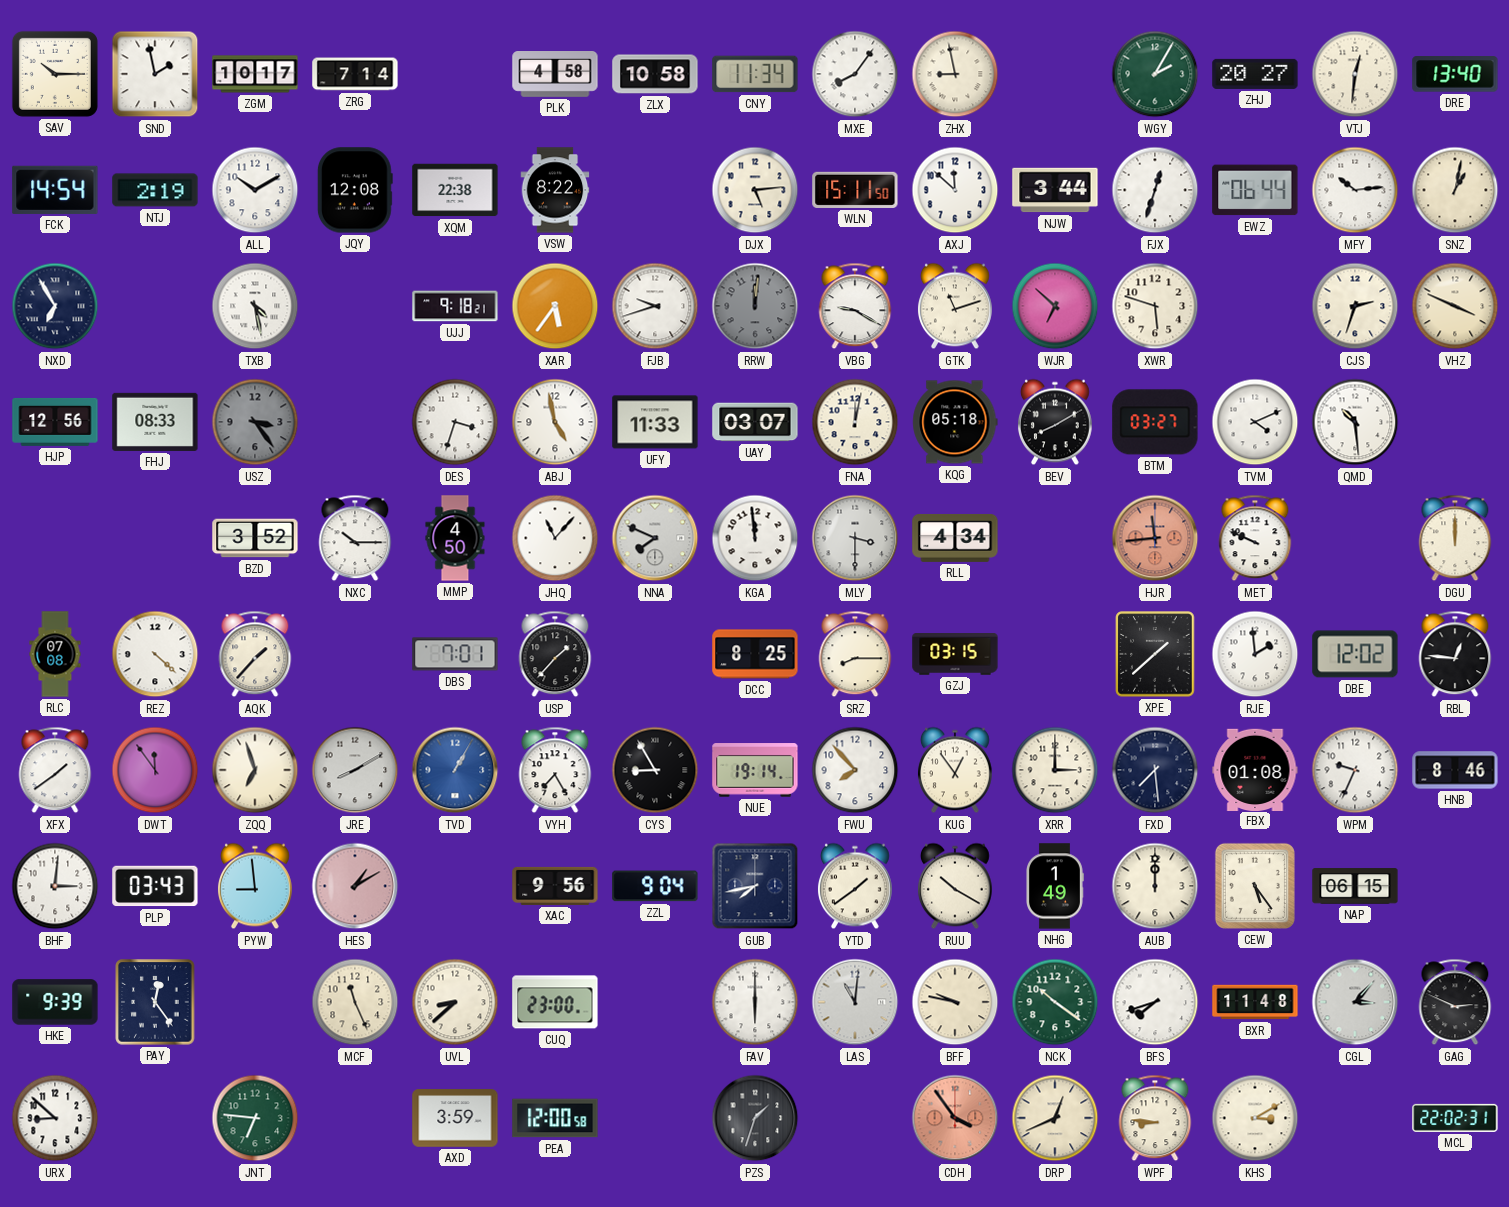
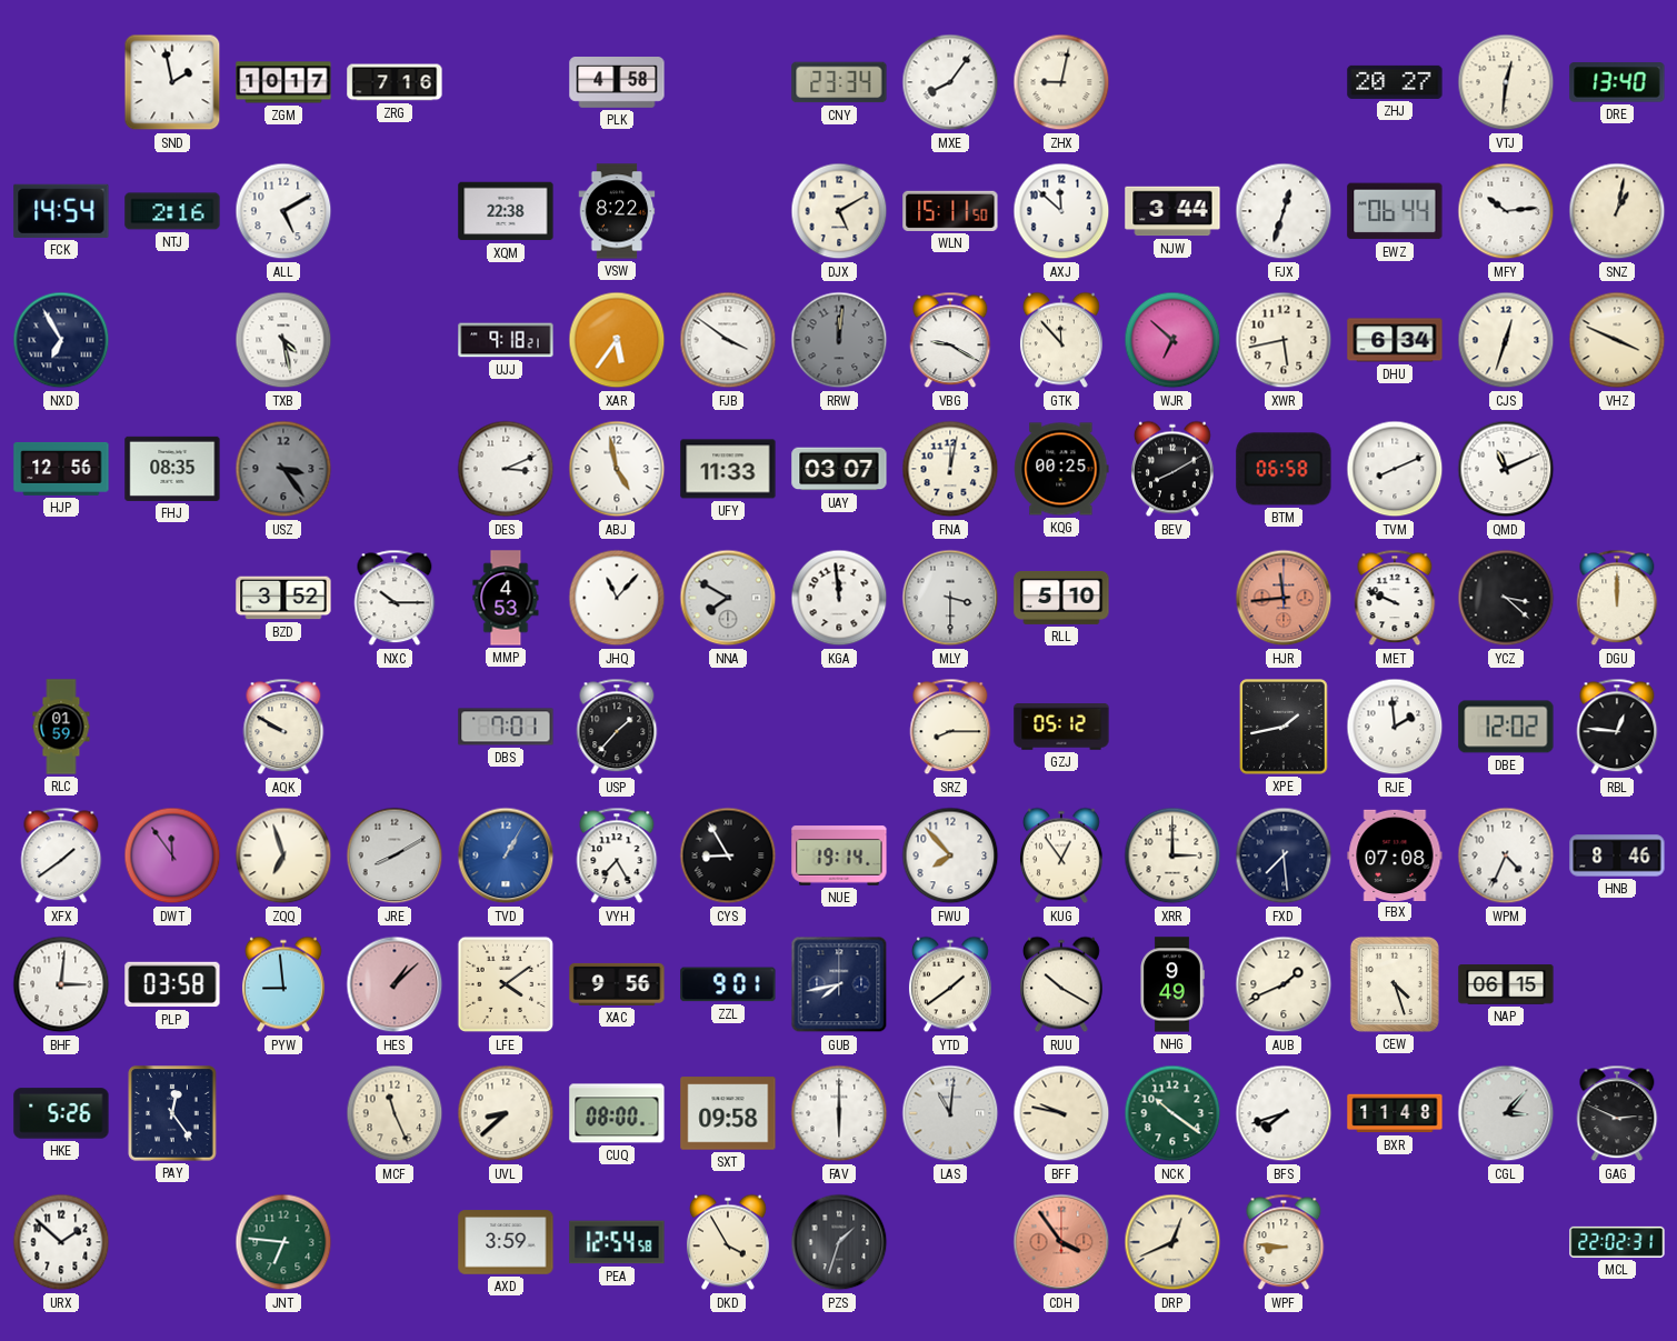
SAV: 10:15 -> none
ZRG: 7:14 -> 7:16
ZLX: 10:58 -> none
CNY: 11:34 -> 23:34
ZHX: 8:58 -> 9:02
WGY: 2:05 -> none
NTJ: 2:19 -> 2:16
ALL: 10:10 -> 5:10
JQY: 12:08 -> none
DJX: 5:14 -> 5:10
FJB: 9:42 -> 3:51
GTK: 11:12 -> 11:53
XWR: 5:48 -> 5:43
DHU: none -> 6:34
CJS: 2:33 -> 12:33
FHJ: 08:33 -> 08:35
DES: 3:33 -> 3:11
KQG: 05:18 -> 00:25
BTM: 03:27 -> 06:58
TVM: 4:11 -> 8:11
QMD: 10:29 -> 11:11
MMP: 4:50 -> 4:53
NNA: 7:49 -> 7:50
RLL: 4:34 -> 5:10
YCZ: none -> 3:22
RLC: 07:08 -> 01:59
REZ: 4:22 -> none
AQK: 1:37 -> 9:50
DCC: 8:25 -> none
GZJ: 03:15 -> 05:12
XPE: 1:38 -> 1:43
FBX: 01:08 -> 07:08
WPM: 9:34 -> 4:34
PLP: 03:43 -> 03:58
HES: 1:10 -> 1:08
LFE: none -> 4:09
ZZL: 9:04 -> 9:01
NHG: 1:49 -> 9:49
AUB: 12:00 -> 1:41
CEW: 5:24 -> 4:27
HKE: 9:39 -> 5:26
CUQ: 23:00 -> 08:00
SXT: none -> 09:58
URX: 8:52 -> 1:52
PEA: 12:00 -> 12:54
DKD: none -> 3:55
KHS: 3:10 -> none
